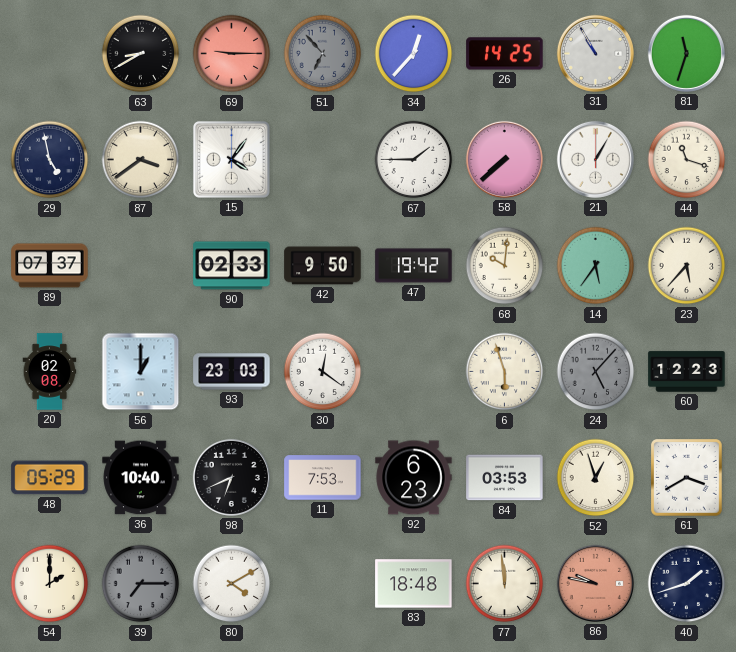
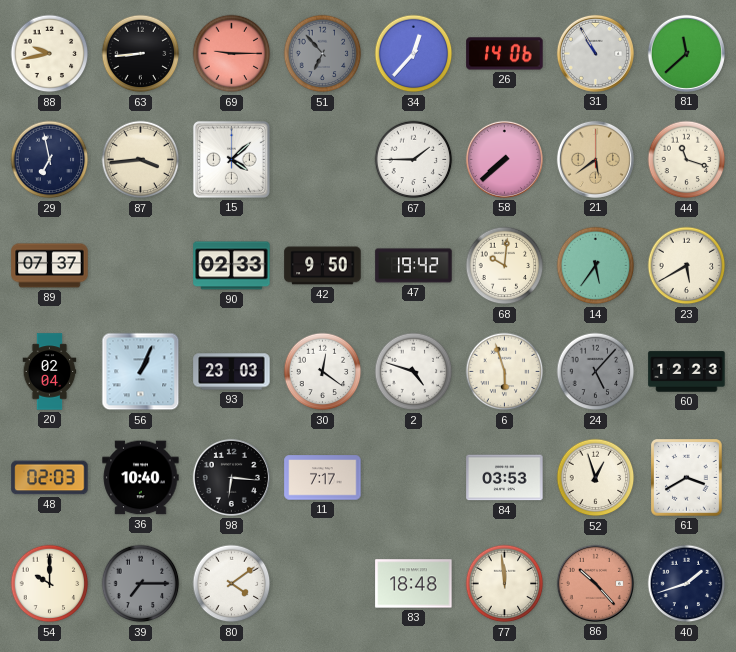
88: none -> 9:43
63: 8:40 -> 8:44
26: 14:25 -> 14:06
81: 11:33 -> 11:38
29: 4:58 -> 6:58
87: 3:39 -> 3:44
15: 4:06 -> 4:08
21: 1:05 -> 5:39
21 dial: white -> champagne
23: 5:37 -> 5:40
20: 02:08 -> 02:04
56: 1:00 -> 1:04
2: none -> 4:48
48: 05:29 -> 02:03
98: 6:41 -> 6:16
11: 7:53 -> 7:17
92: 6:23 -> none
54: 2:00 -> 10:00
80: 4:10 -> 4:09
86: 9:47 -> 10:23
